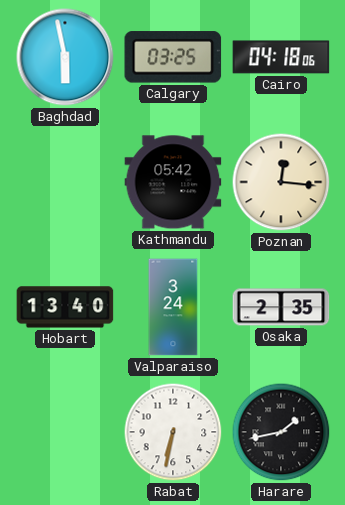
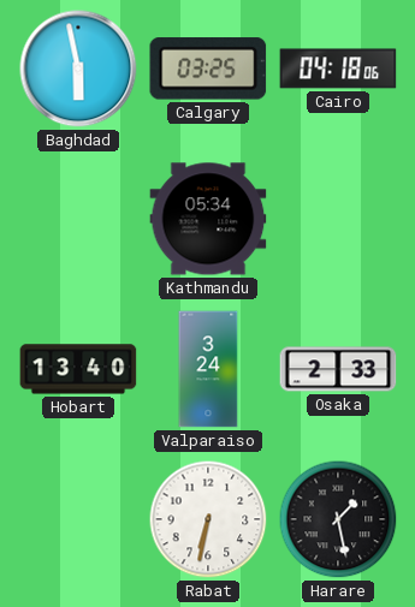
Kathmandu: 05:42 -> 05:34
Poznan: 12:16 -> none
Osaka: 2:35 -> 2:33
Harare: 1:43 -> 1:28
